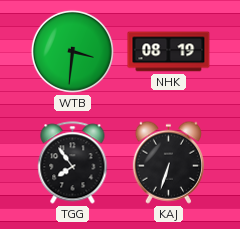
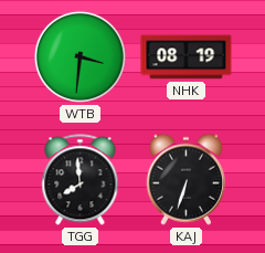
TGG: 7:54 -> 7:59
